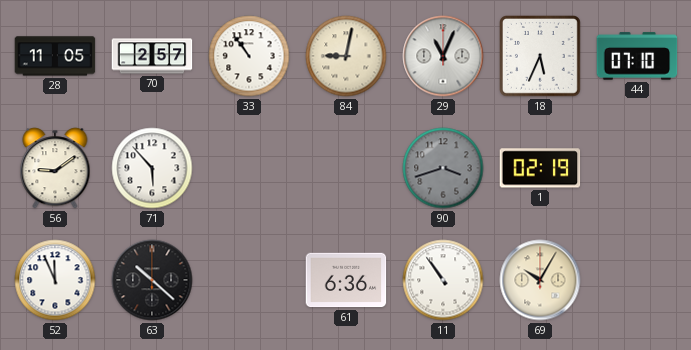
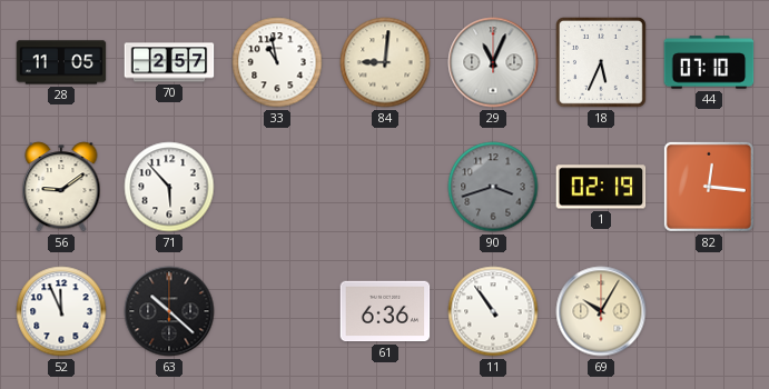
33: 10:54 -> 10:58
84: 9:02 -> 9:01
82: none -> 12:16
